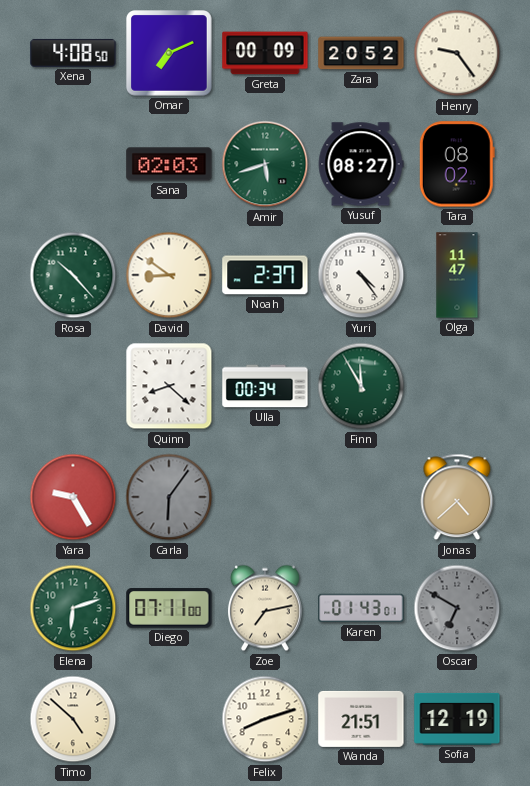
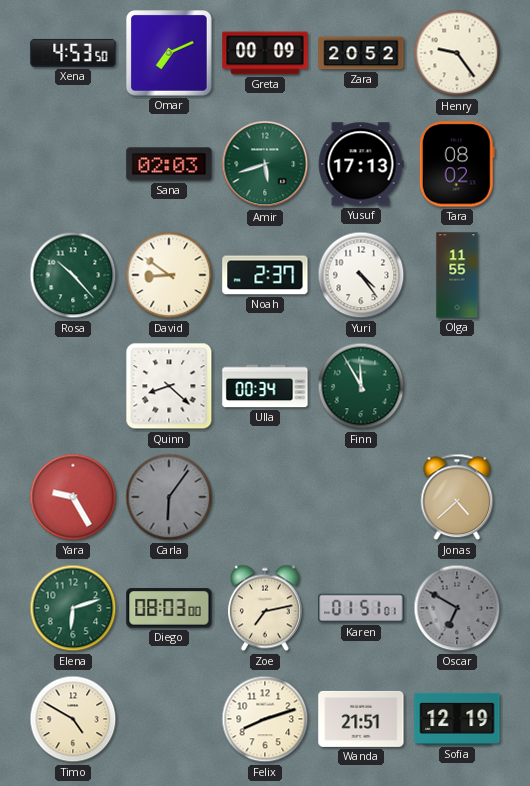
Xena: 4:08 -> 4:53
Yusuf: 08:27 -> 17:13
Olga: 11:47 -> 11:55
Diego: 07:11 -> 08:03
Karen: 01:43 -> 01:51
Timo: 4:52 -> 4:50
